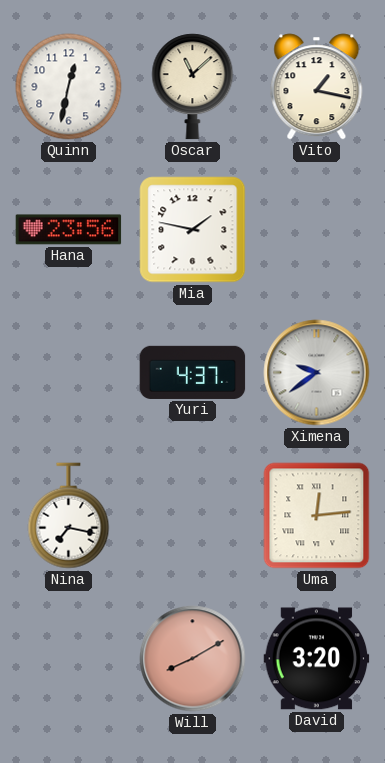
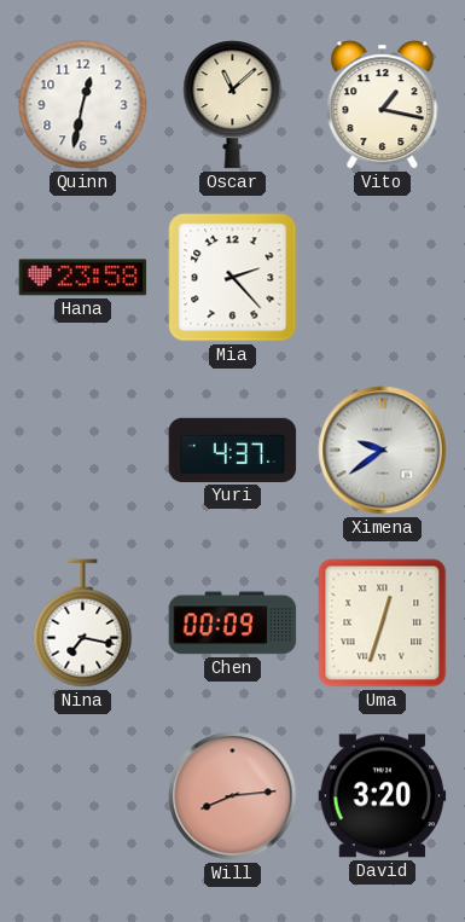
Hana: 23:56 -> 23:58
Mia: 1:47 -> 2:23
Chen: none -> 00:09
Uma: 12:14 -> 12:33
Will: 8:10 -> 8:14
